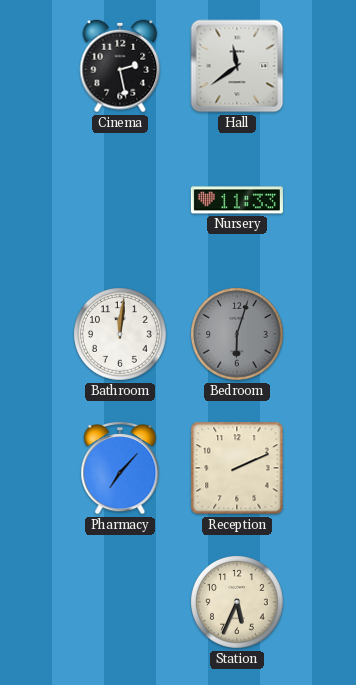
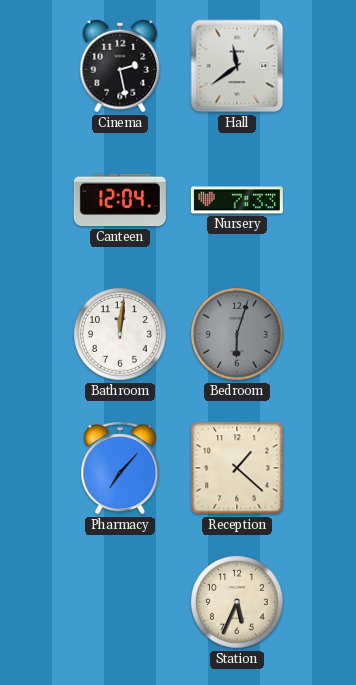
Canteen: none -> 12:04
Nursery: 11:33 -> 7:33
Reception: 2:11 -> 1:22
